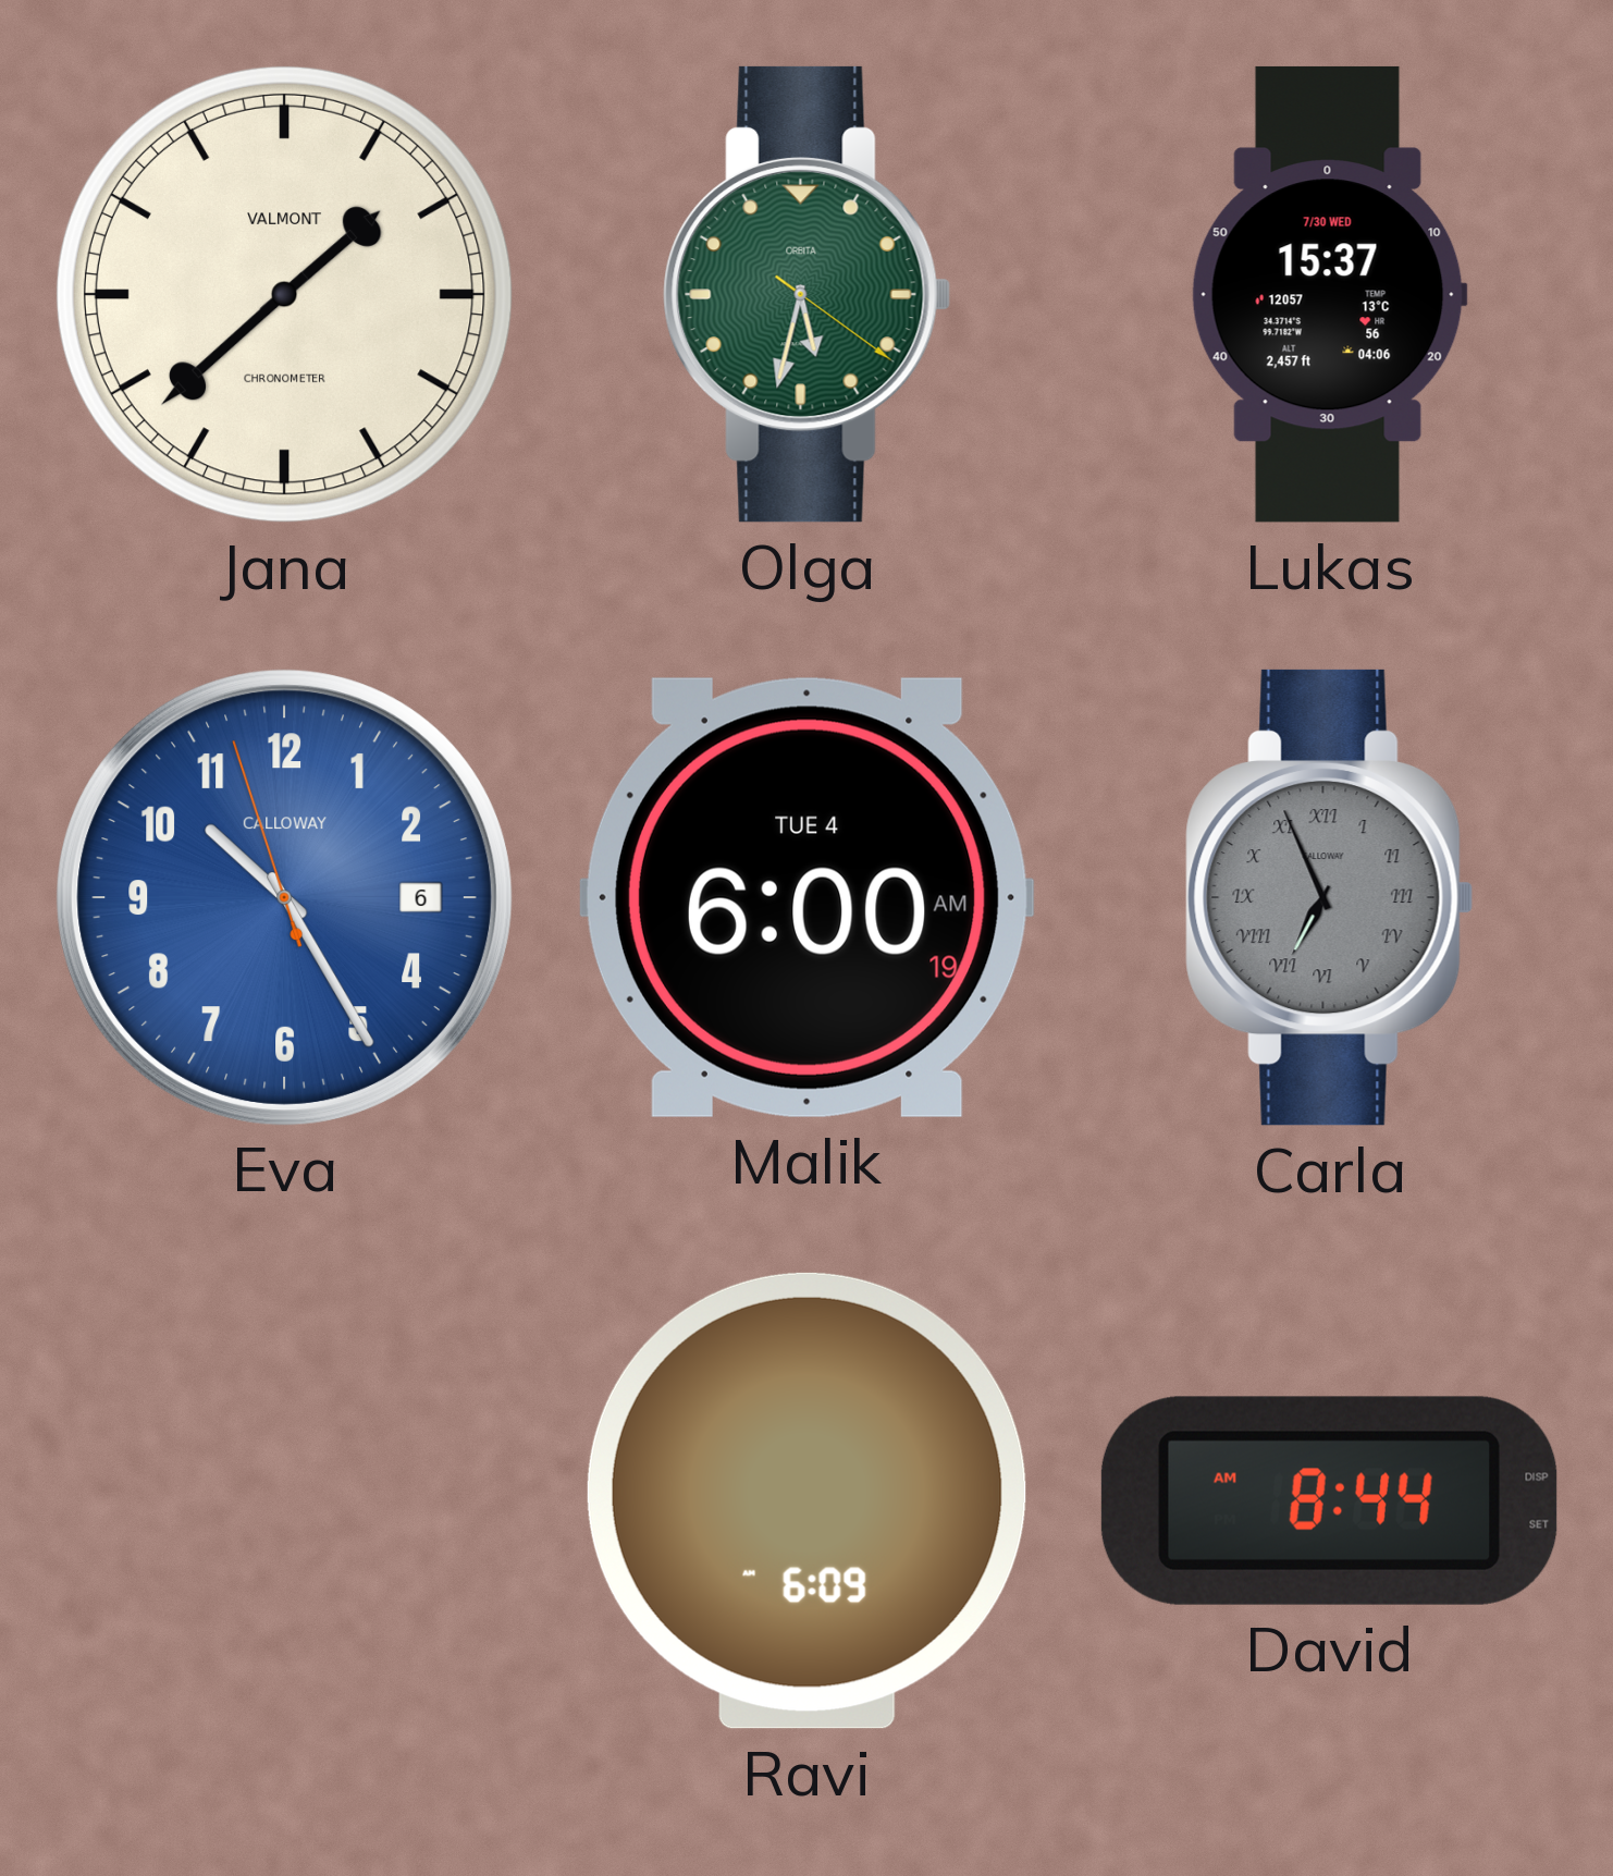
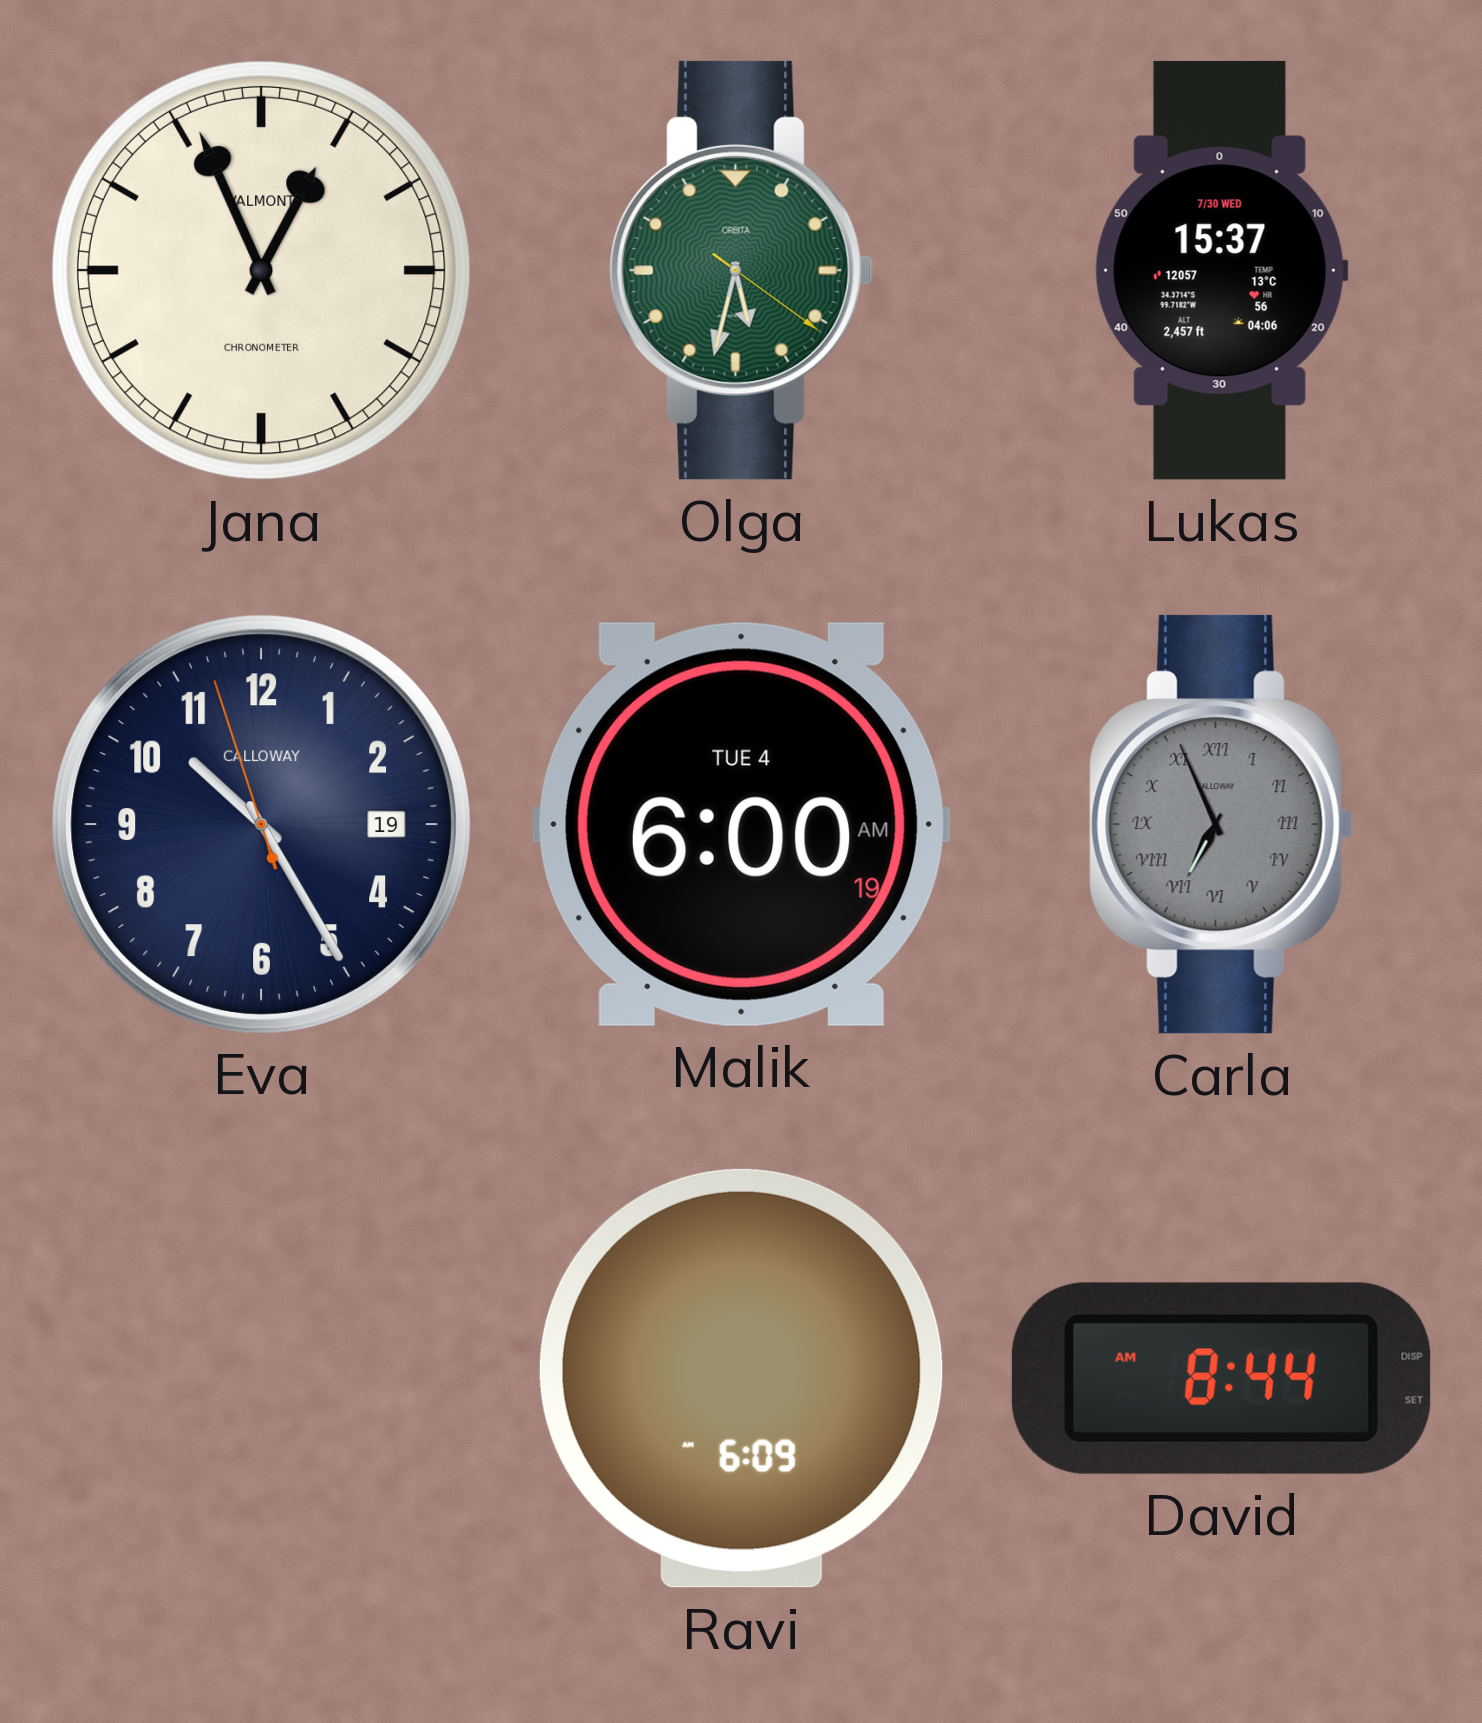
Jana: 1:38 -> 12:56
Eva date: 6 -> 19
Eva dial: blue -> navy
